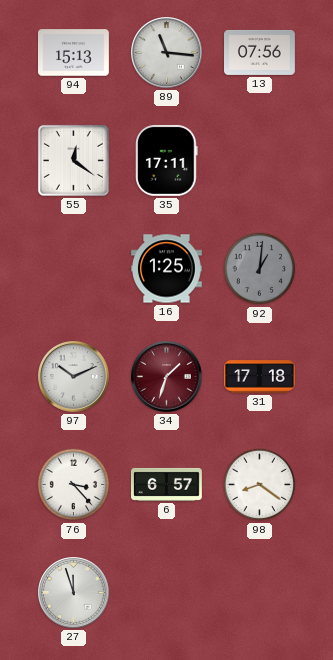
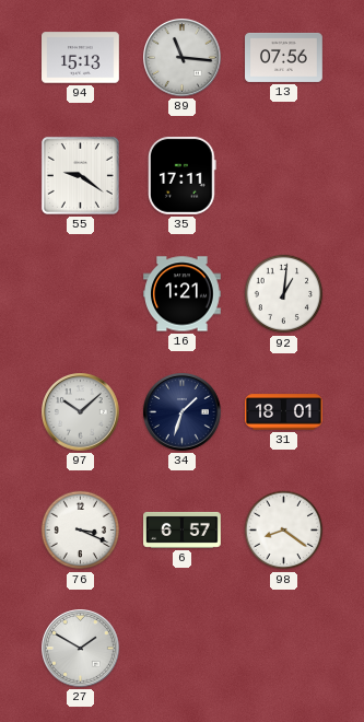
55: 12:21 -> 9:21
16: 1:25 -> 1:21
92 dial: grey -> white
97: 10:11 -> 10:08
34 dial: burgundy -> navy
31: 17:18 -> 18:01
76: 3:23 -> 3:19
27: 11:57 -> 1:50
